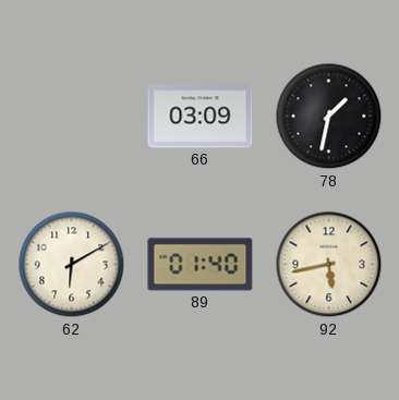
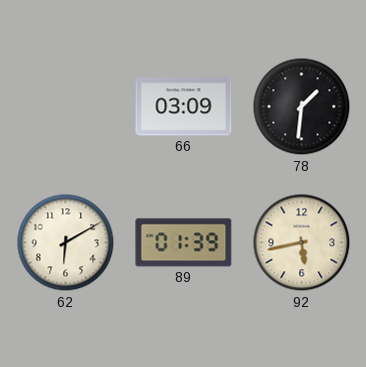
78: 1:32 -> 1:31
89: 01:40 -> 01:39
